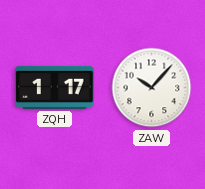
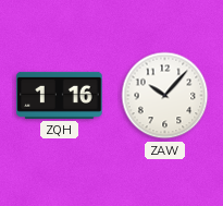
ZQH: 1:17 -> 1:16
